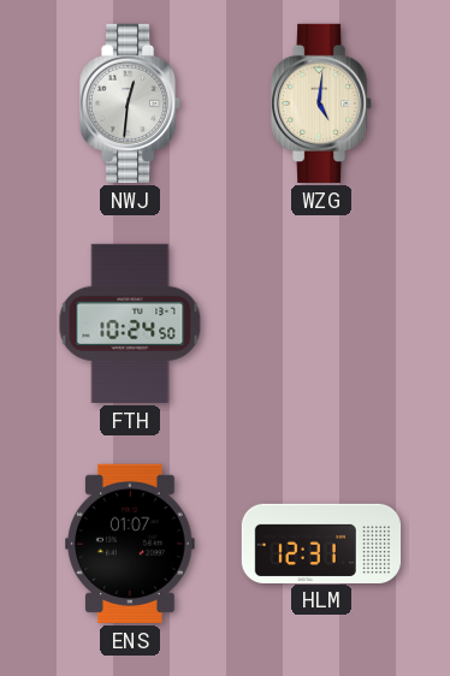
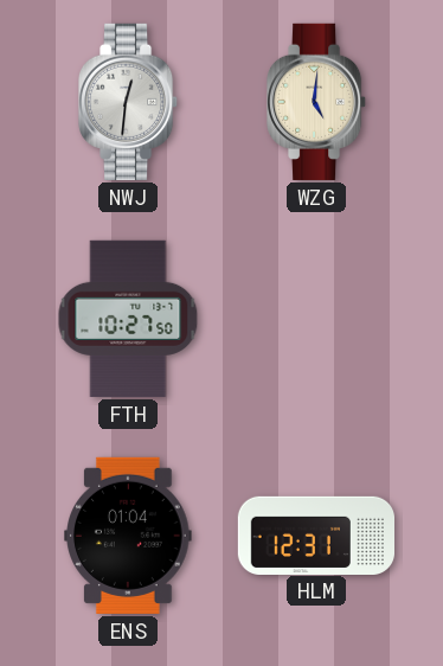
FTH: 10:24 -> 10:27
ENS: 01:07 -> 01:04
